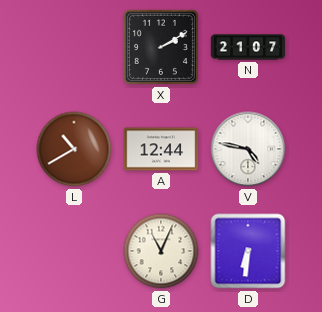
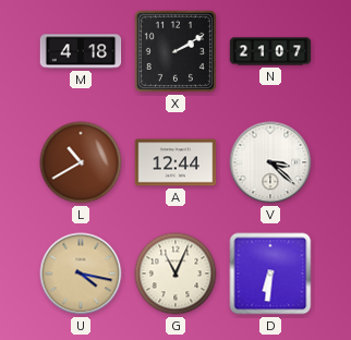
M: none -> 4:18
V: 4:47 -> 3:22
U: none -> 4:17
